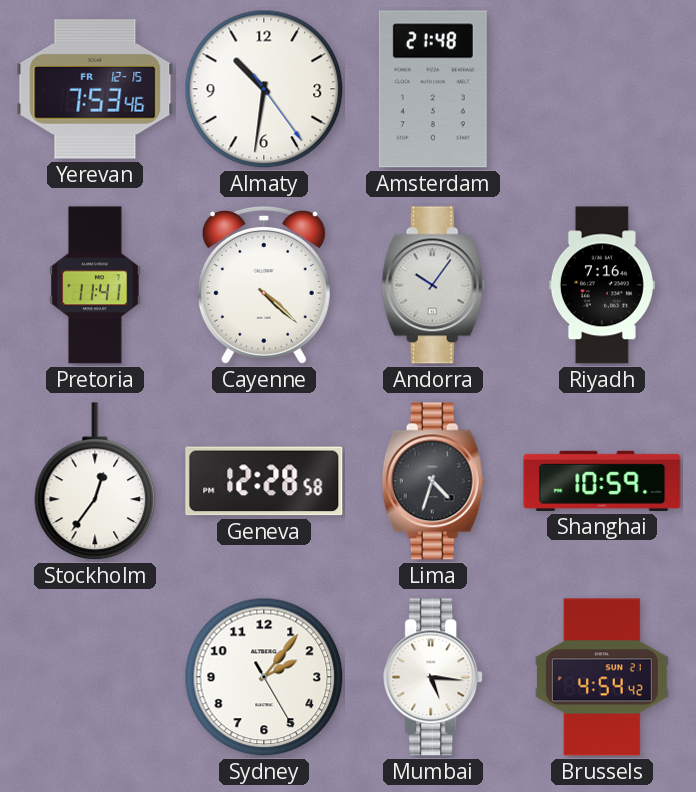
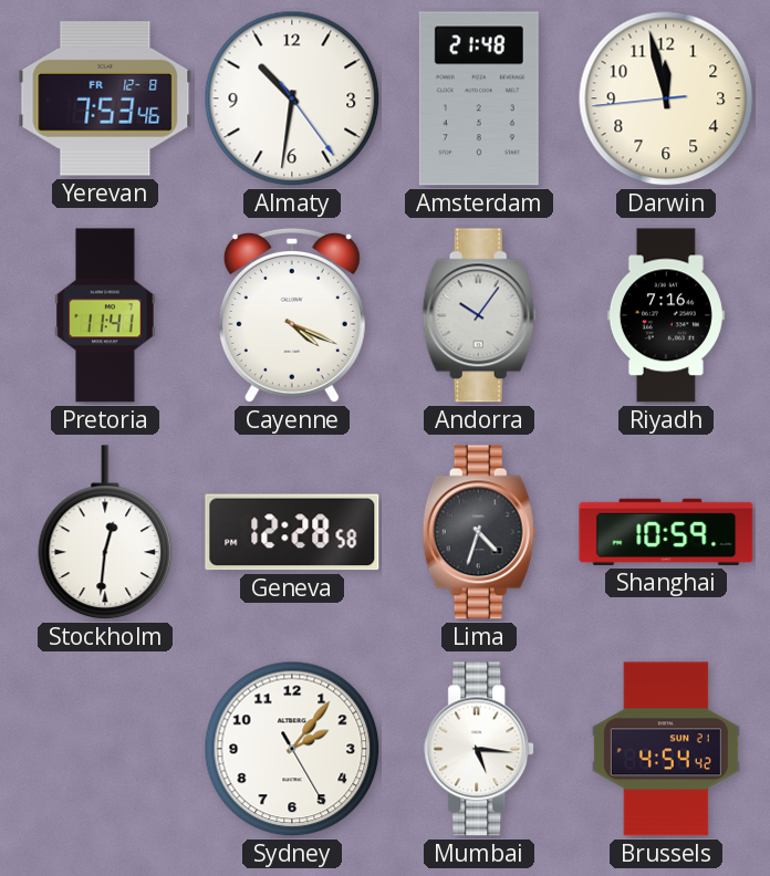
Yerevan date: FR 12-15 -> FR 12-8
Darwin: none -> 11:57
Cayenne: 4:22 -> 4:19
Stockholm: 12:36 -> 12:31
